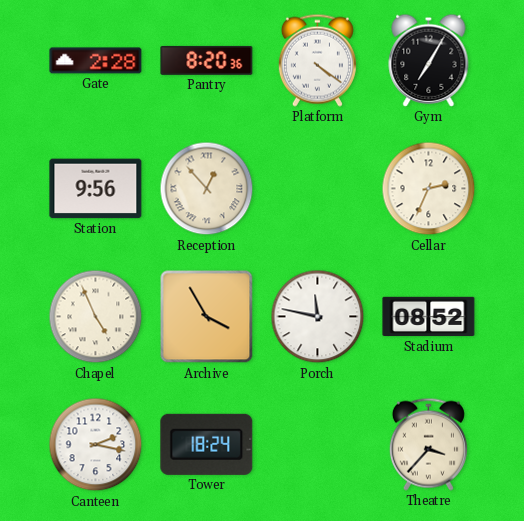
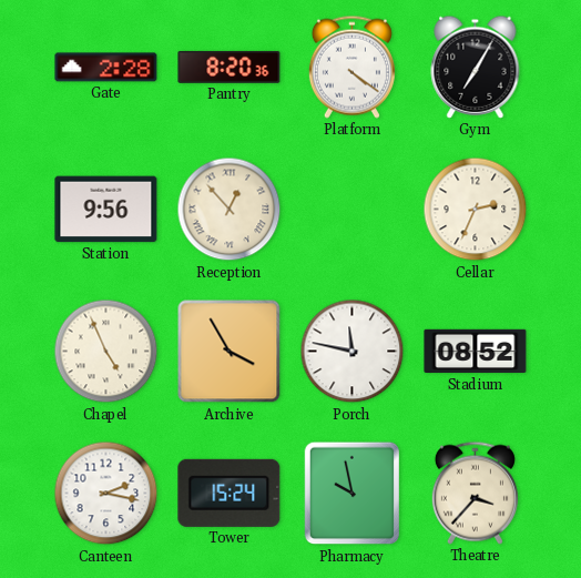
Tower: 18:24 -> 15:24
Pharmacy: none -> 9:58
